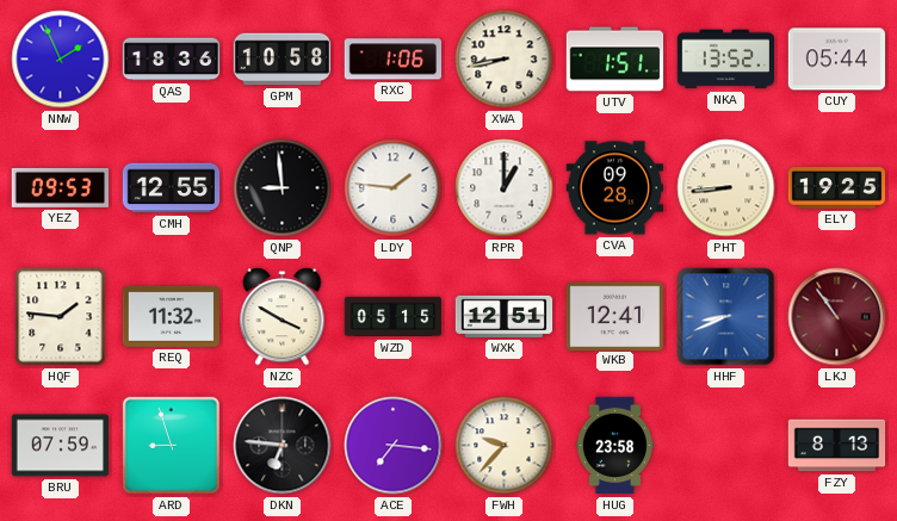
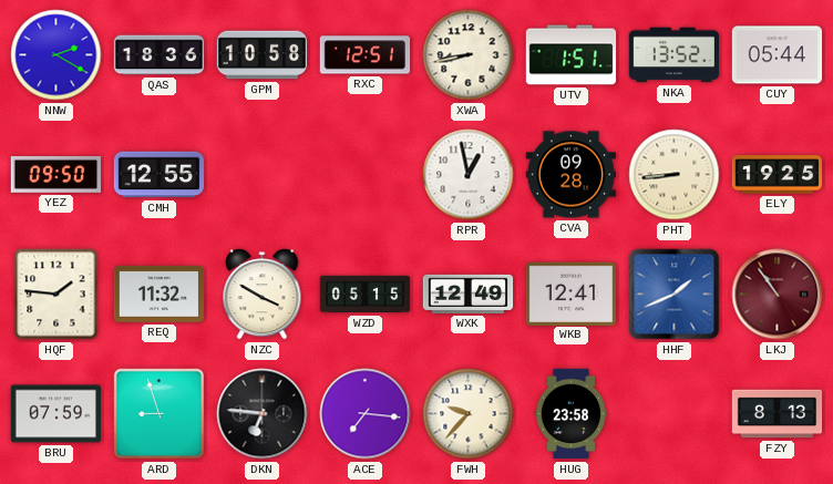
NNW: 1:56 -> 2:20
RXC: 1:06 -> 12:51
YEZ: 09:53 -> 09:50
QNP: 8:59 -> none
LDY: 1:46 -> none
RPR: 1:00 -> 12:58
WXK: 12:51 -> 12:49
HHF: 8:41 -> 1:41
